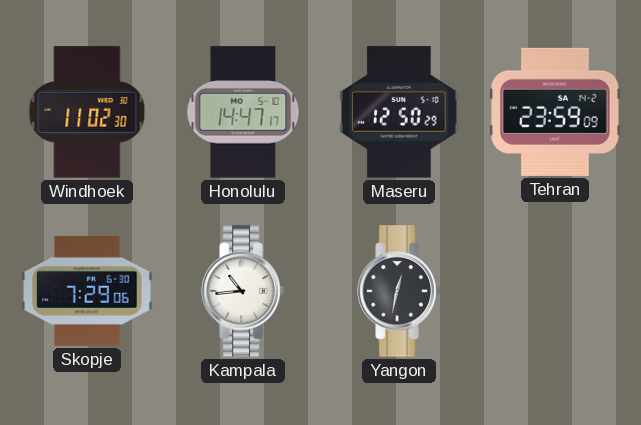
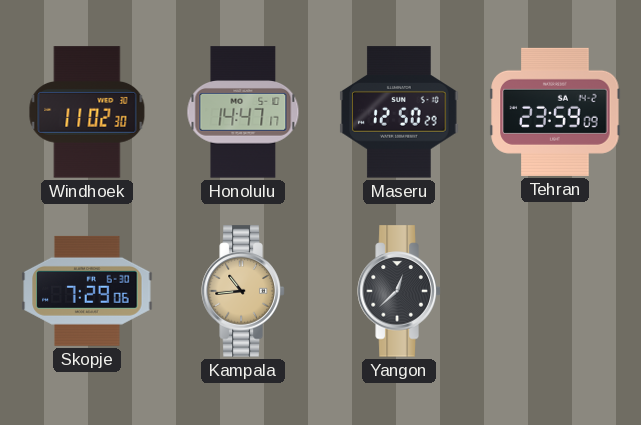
Kampala dial: white -> champagne
Yangon: 12:32 -> 12:38
